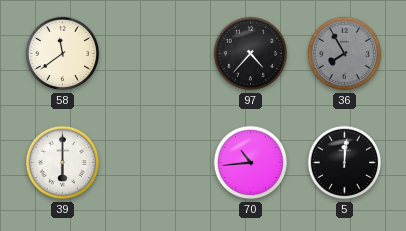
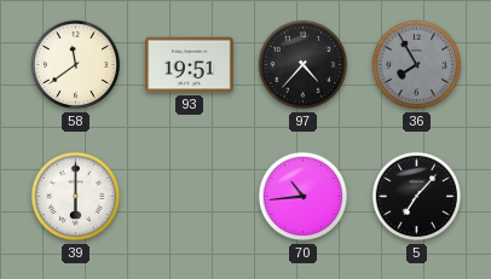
93: none -> 19:51
5: 12:01 -> 7:07
